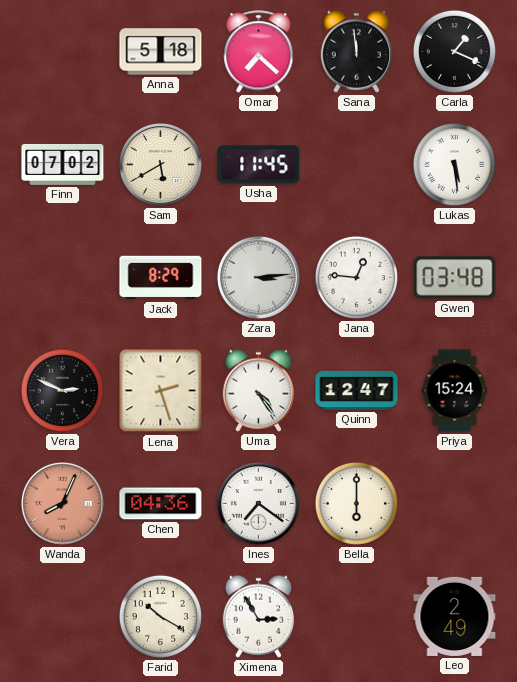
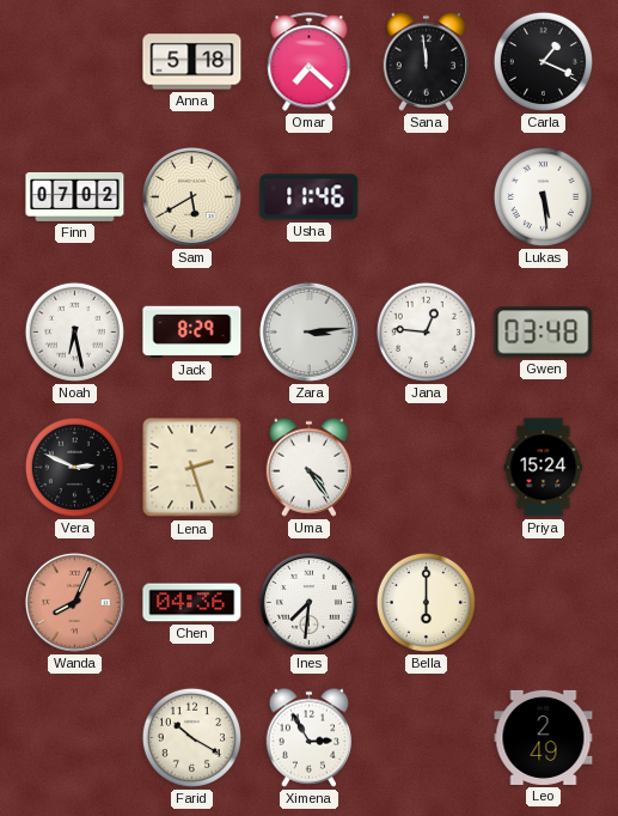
Usha: 11:45 -> 11:46
Noah: none -> 6:28
Quinn: 12:47 -> none
Ines: 7:21 -> 7:31
